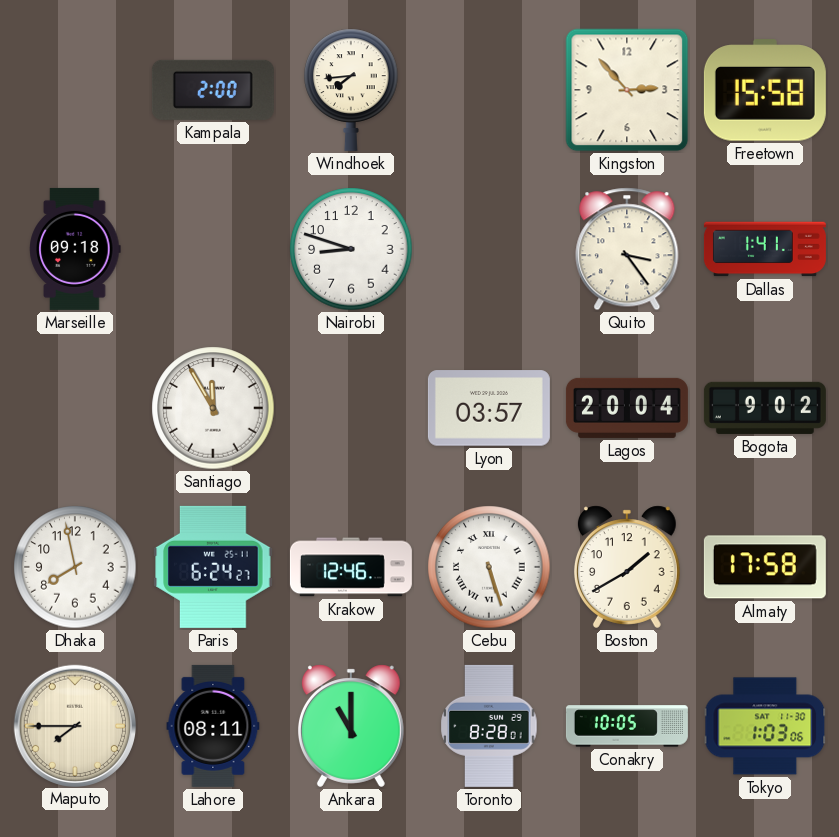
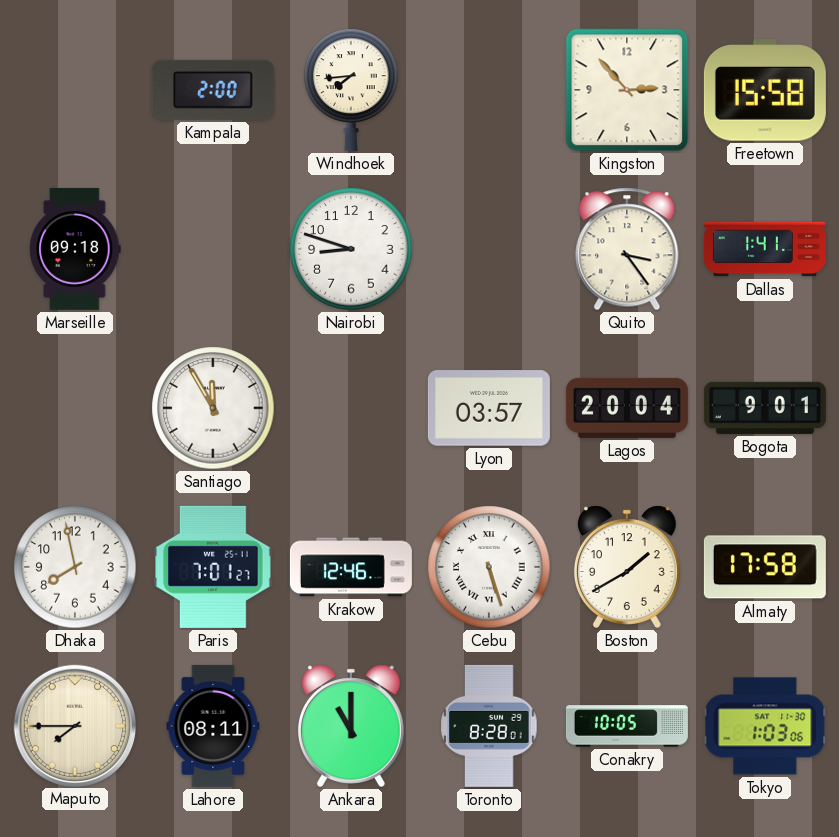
Bogota: 9:02 -> 9:01
Paris: 6:24 -> 7:01
